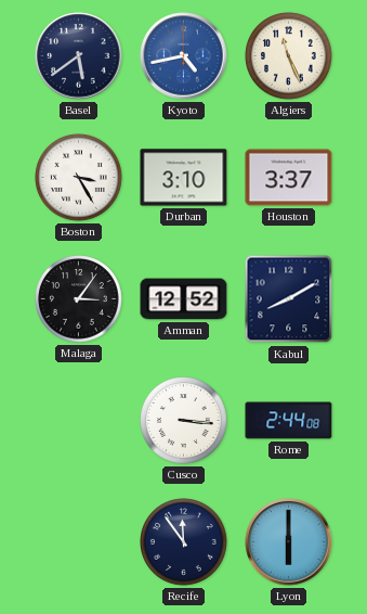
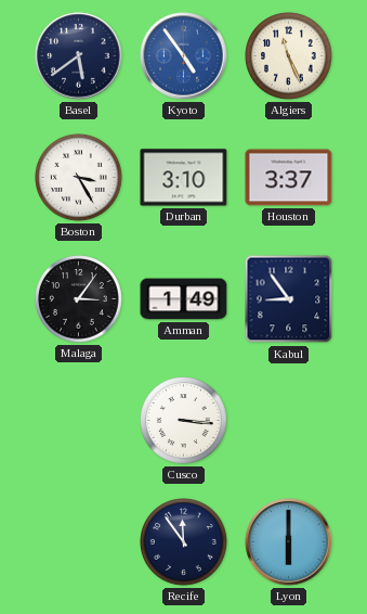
Kyoto: 4:43 -> 4:54
Amman: 12:52 -> 1:49
Kabul: 8:10 -> 8:54
Rome: 2:44 -> none
